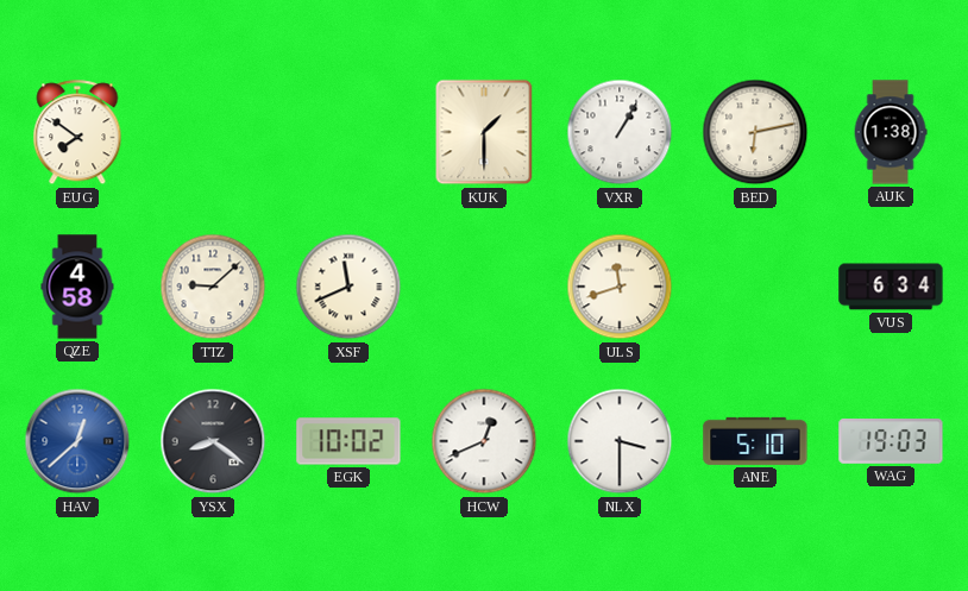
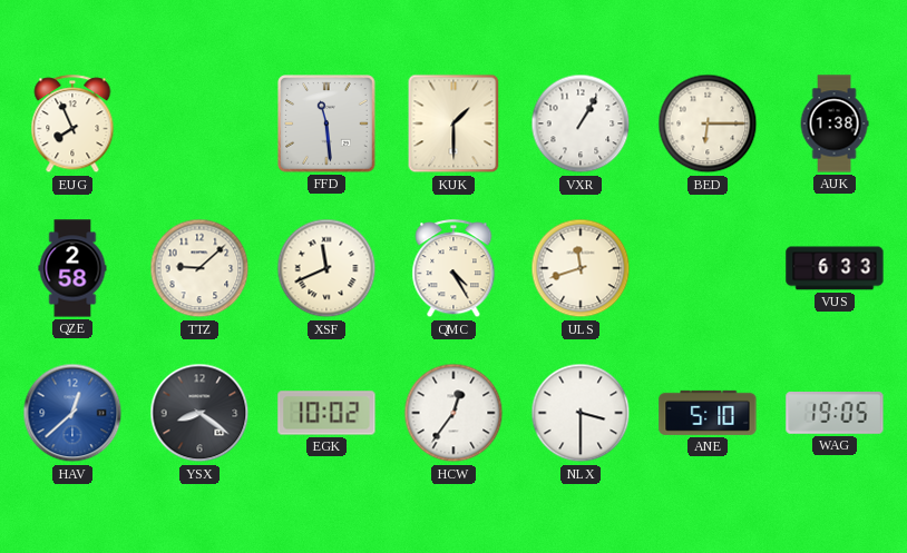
EUG: 7:51 -> 7:56
FFD: none -> 11:29
BED: 6:13 -> 6:15
QZE: 4:58 -> 2:58
QMC: none -> 4:25
VUS: 6:34 -> 6:33
HCW: 12:41 -> 12:36
WAG: 19:03 -> 19:05
